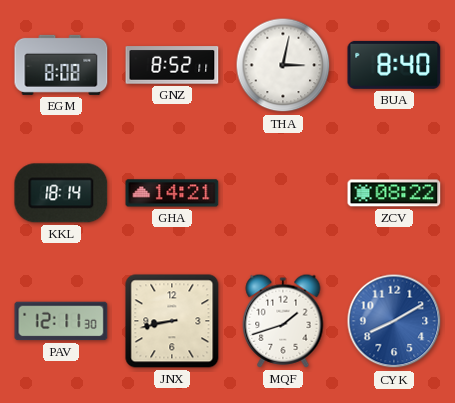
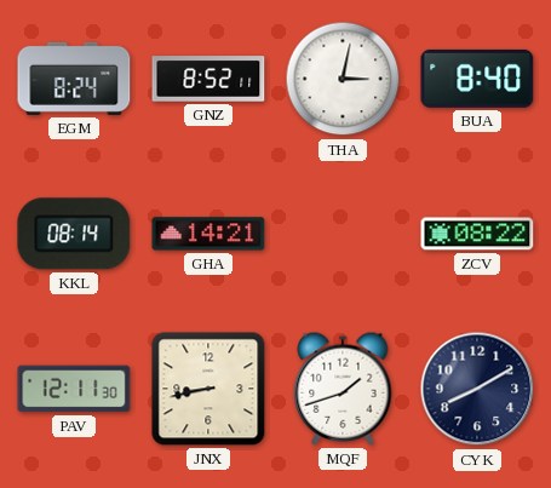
EGM: 8:08 -> 8:24
KKL: 18:14 -> 08:14
CYK dial: blue -> navy
